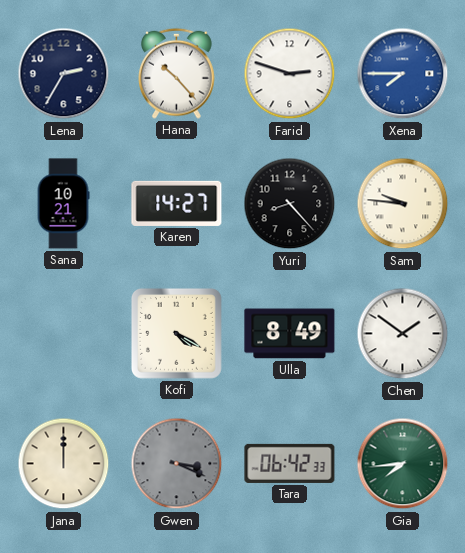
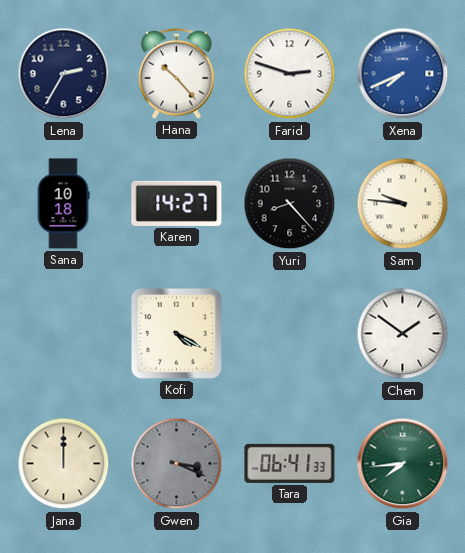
Xena: 7:45 -> 7:41
Sana: 10:21 -> 10:18
Ulla: 8:49 -> none
Tara: 06:42 -> 06:41
